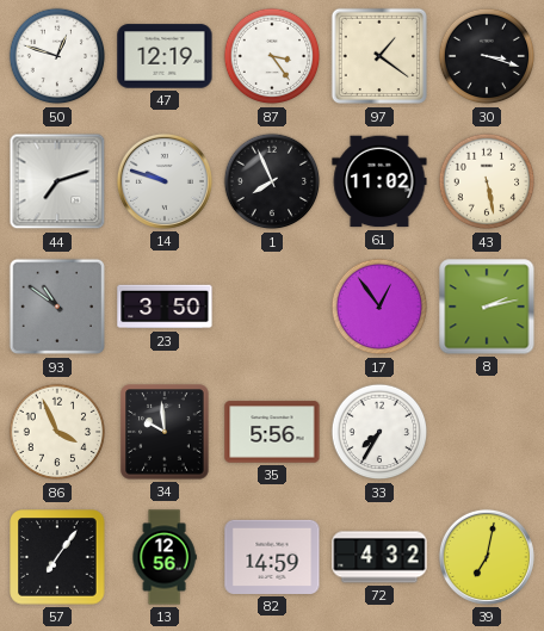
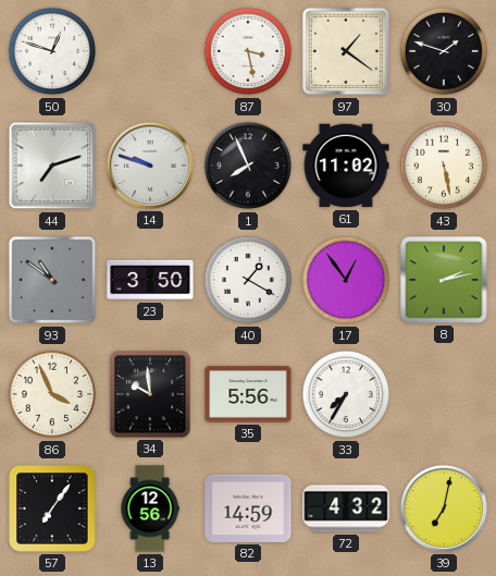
47: 12:19 -> none
87: 3:24 -> 3:28
30: 3:18 -> 1:48
40: none -> 1:20
